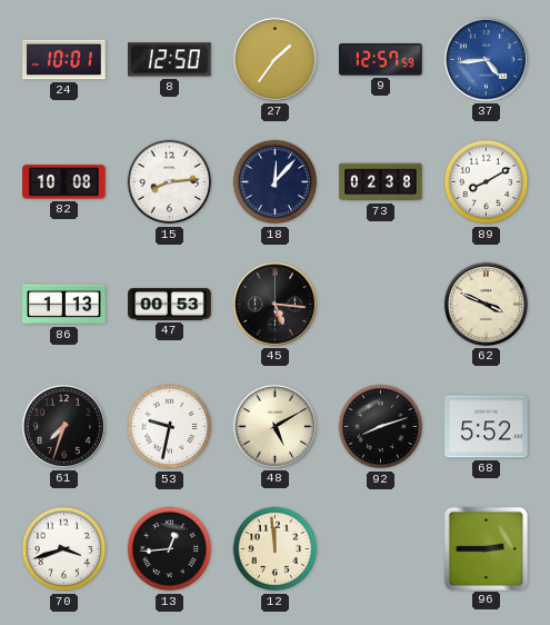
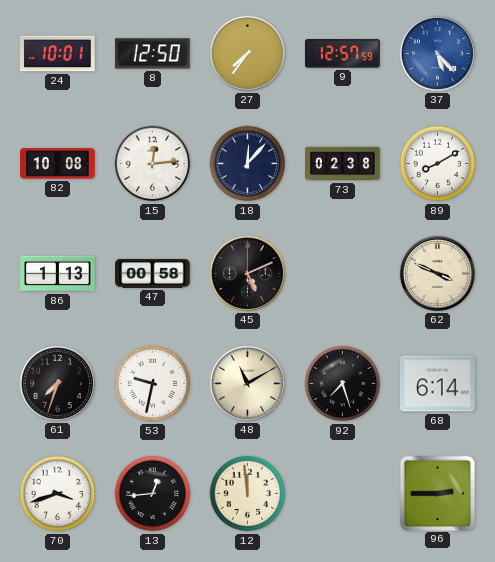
27: 1:36 -> 7:36
37: 4:44 -> 5:23
15: 8:14 -> 12:14
47: 00:53 -> 00:58
45: 5:16 -> 5:11
48: 5:10 -> 11:10
92: 8:12 -> 7:27
68: 5:52 -> 6:14
